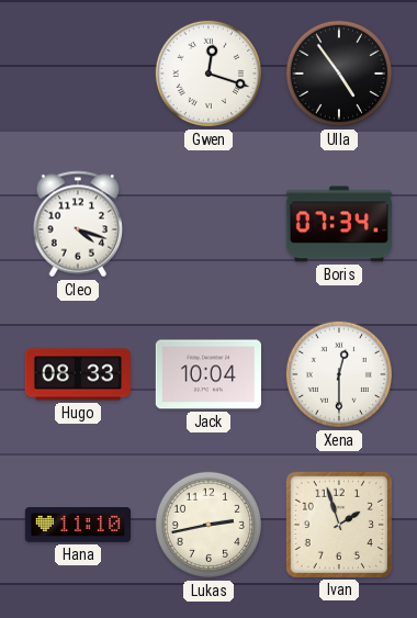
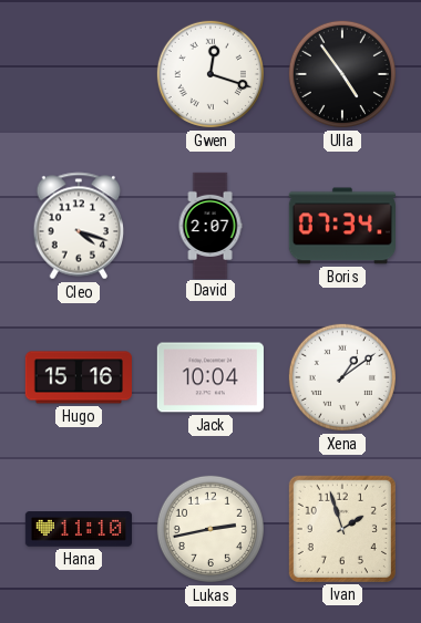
David: none -> 2:07
Hugo: 08:33 -> 15:16
Xena: 12:30 -> 1:09
